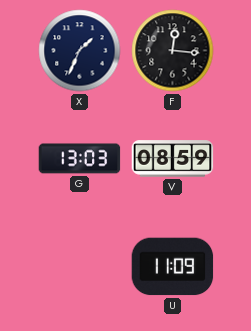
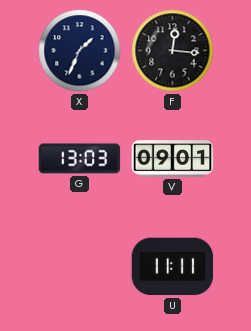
V: 08:59 -> 09:01
U: 11:09 -> 11:11
